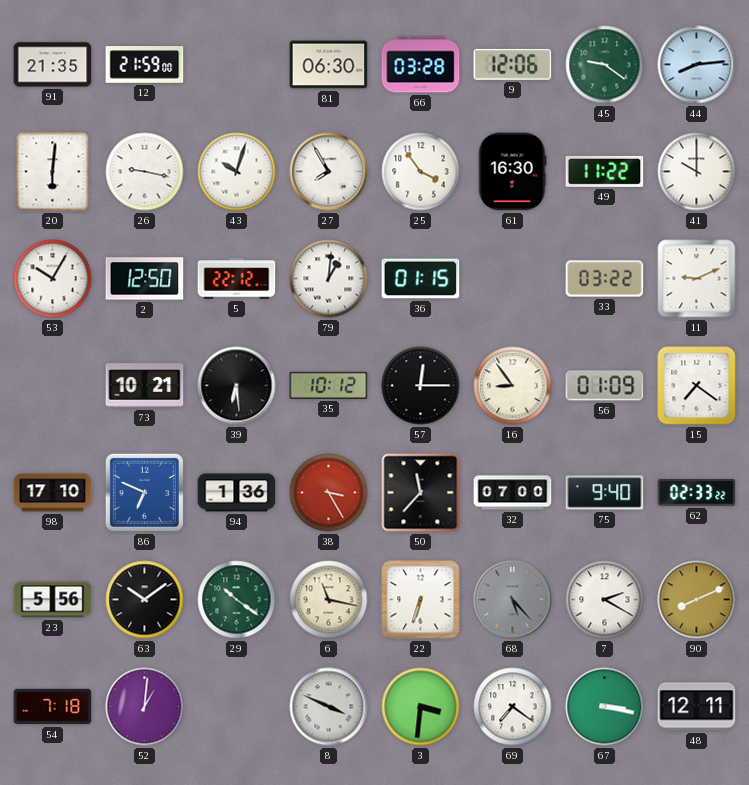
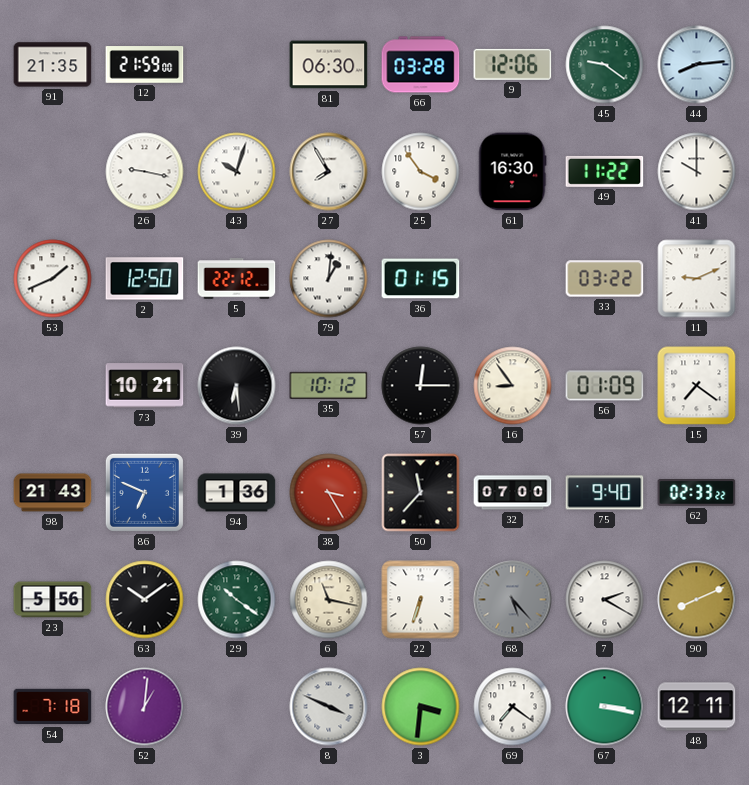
20: 6:01 -> none
53: 10:05 -> 1:41
98: 17:10 -> 21:43
